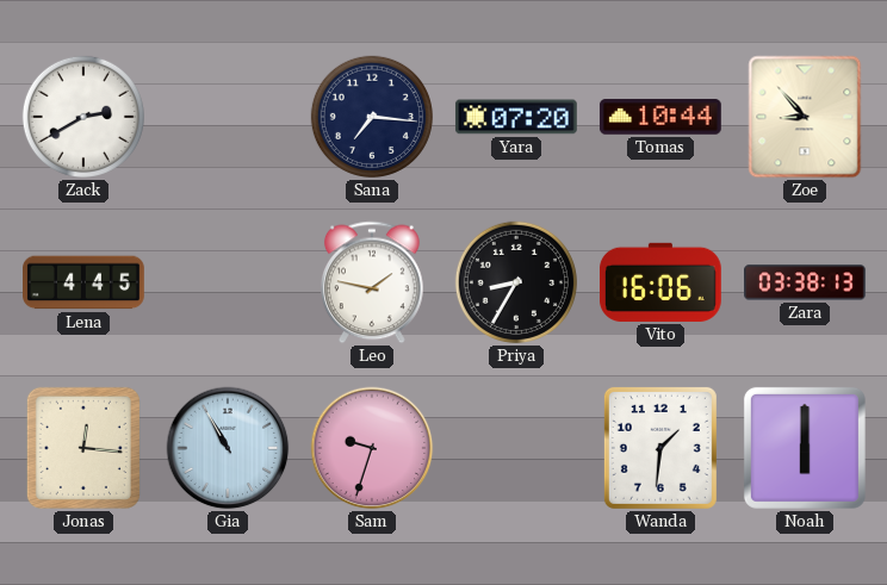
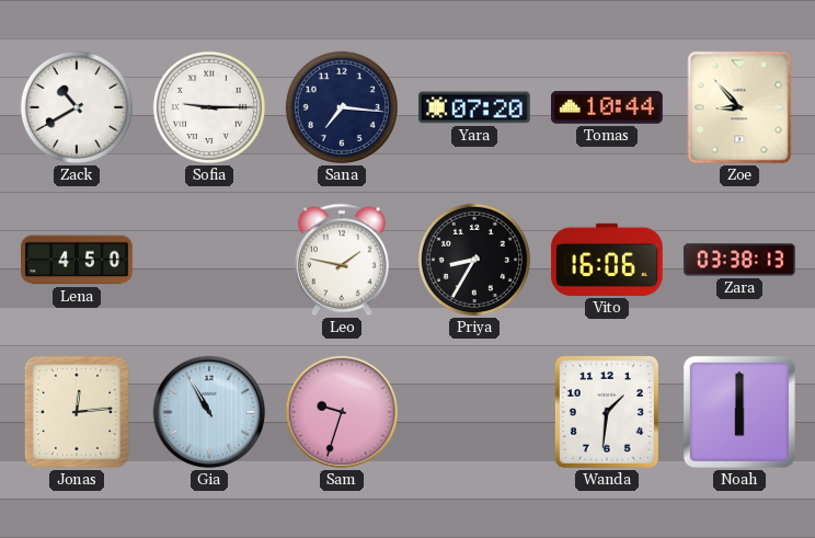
Zack: 2:40 -> 10:40
Sofia: none -> 9:15
Lena: 4:45 -> 4:50
Jonas: 12:16 -> 12:14
